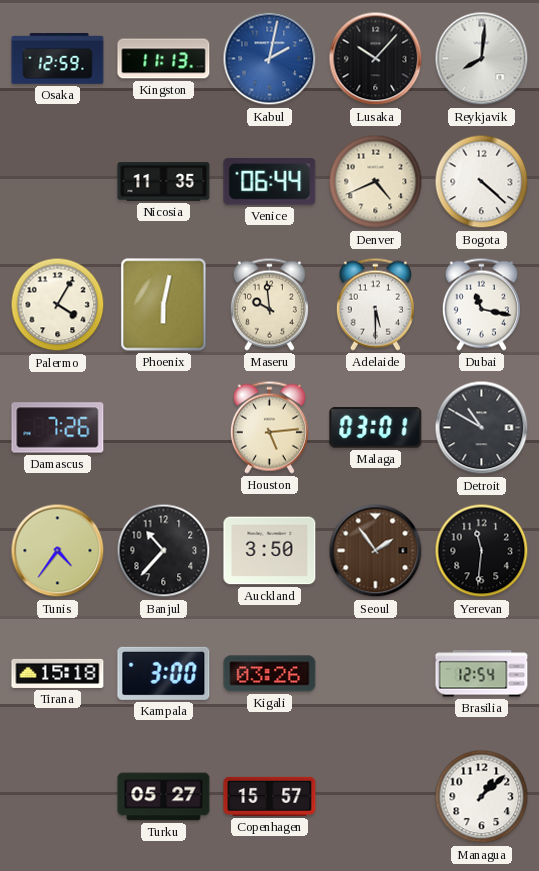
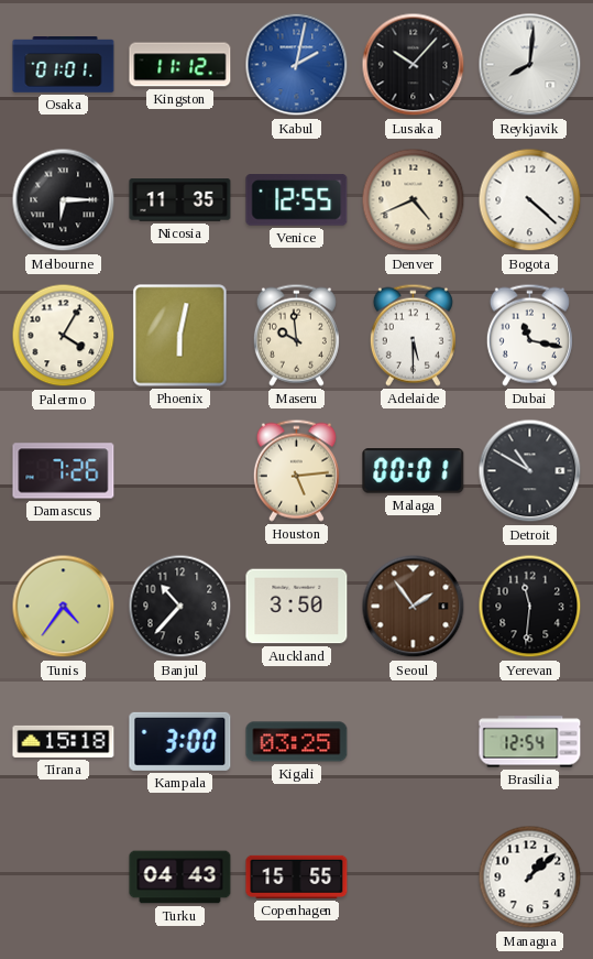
Osaka: 12:59 -> 01:01
Kingston: 11:13 -> 11:12
Melbourne: none -> 6:15
Venice: 06:44 -> 12:55
Malaga: 03:01 -> 00:01
Kigali: 03:26 -> 03:25
Turku: 05:27 -> 04:43
Copenhagen: 15:57 -> 15:55
